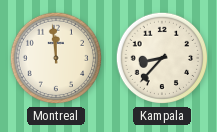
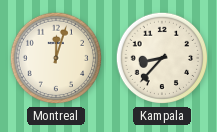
Montreal: 11:59 -> 12:03
